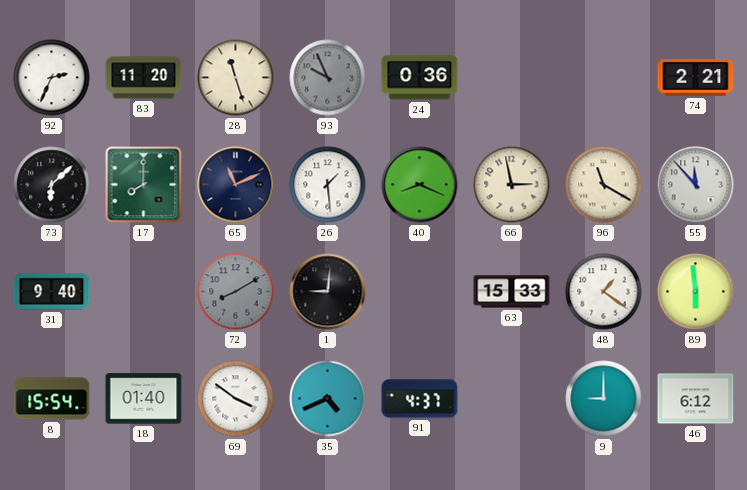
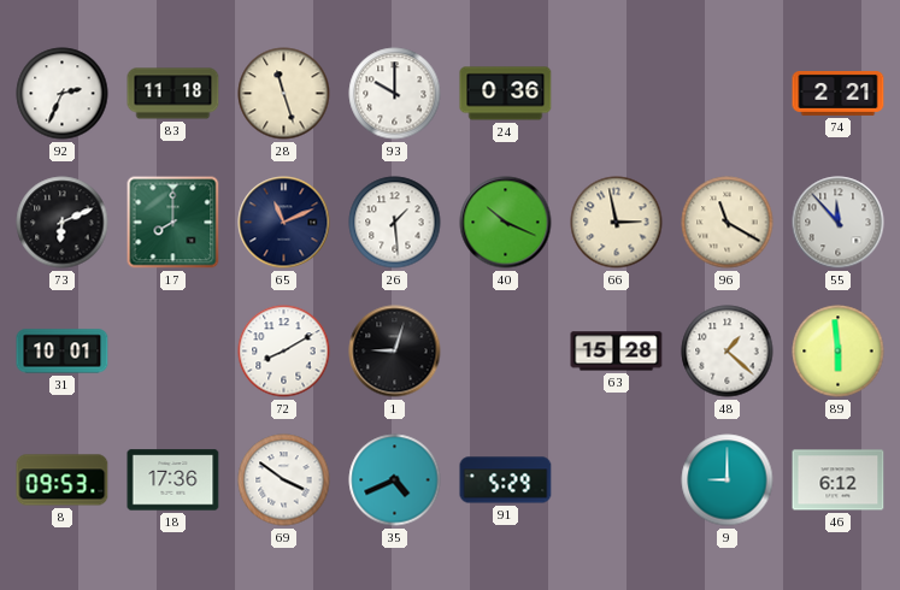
83: 11:20 -> 11:18
93: 9:56 -> 10:00
93 dial: grey -> white
73: 6:08 -> 6:11
40: 8:19 -> 10:19
31: 9:40 -> 10:01
72 dial: grey -> white
1: 9:01 -> 9:03
63: 15:33 -> 15:28
48: 1:21 -> 1:22
8: 15:54 -> 09:53
18: 01:40 -> 17:36
91: 4:37 -> 5:29
